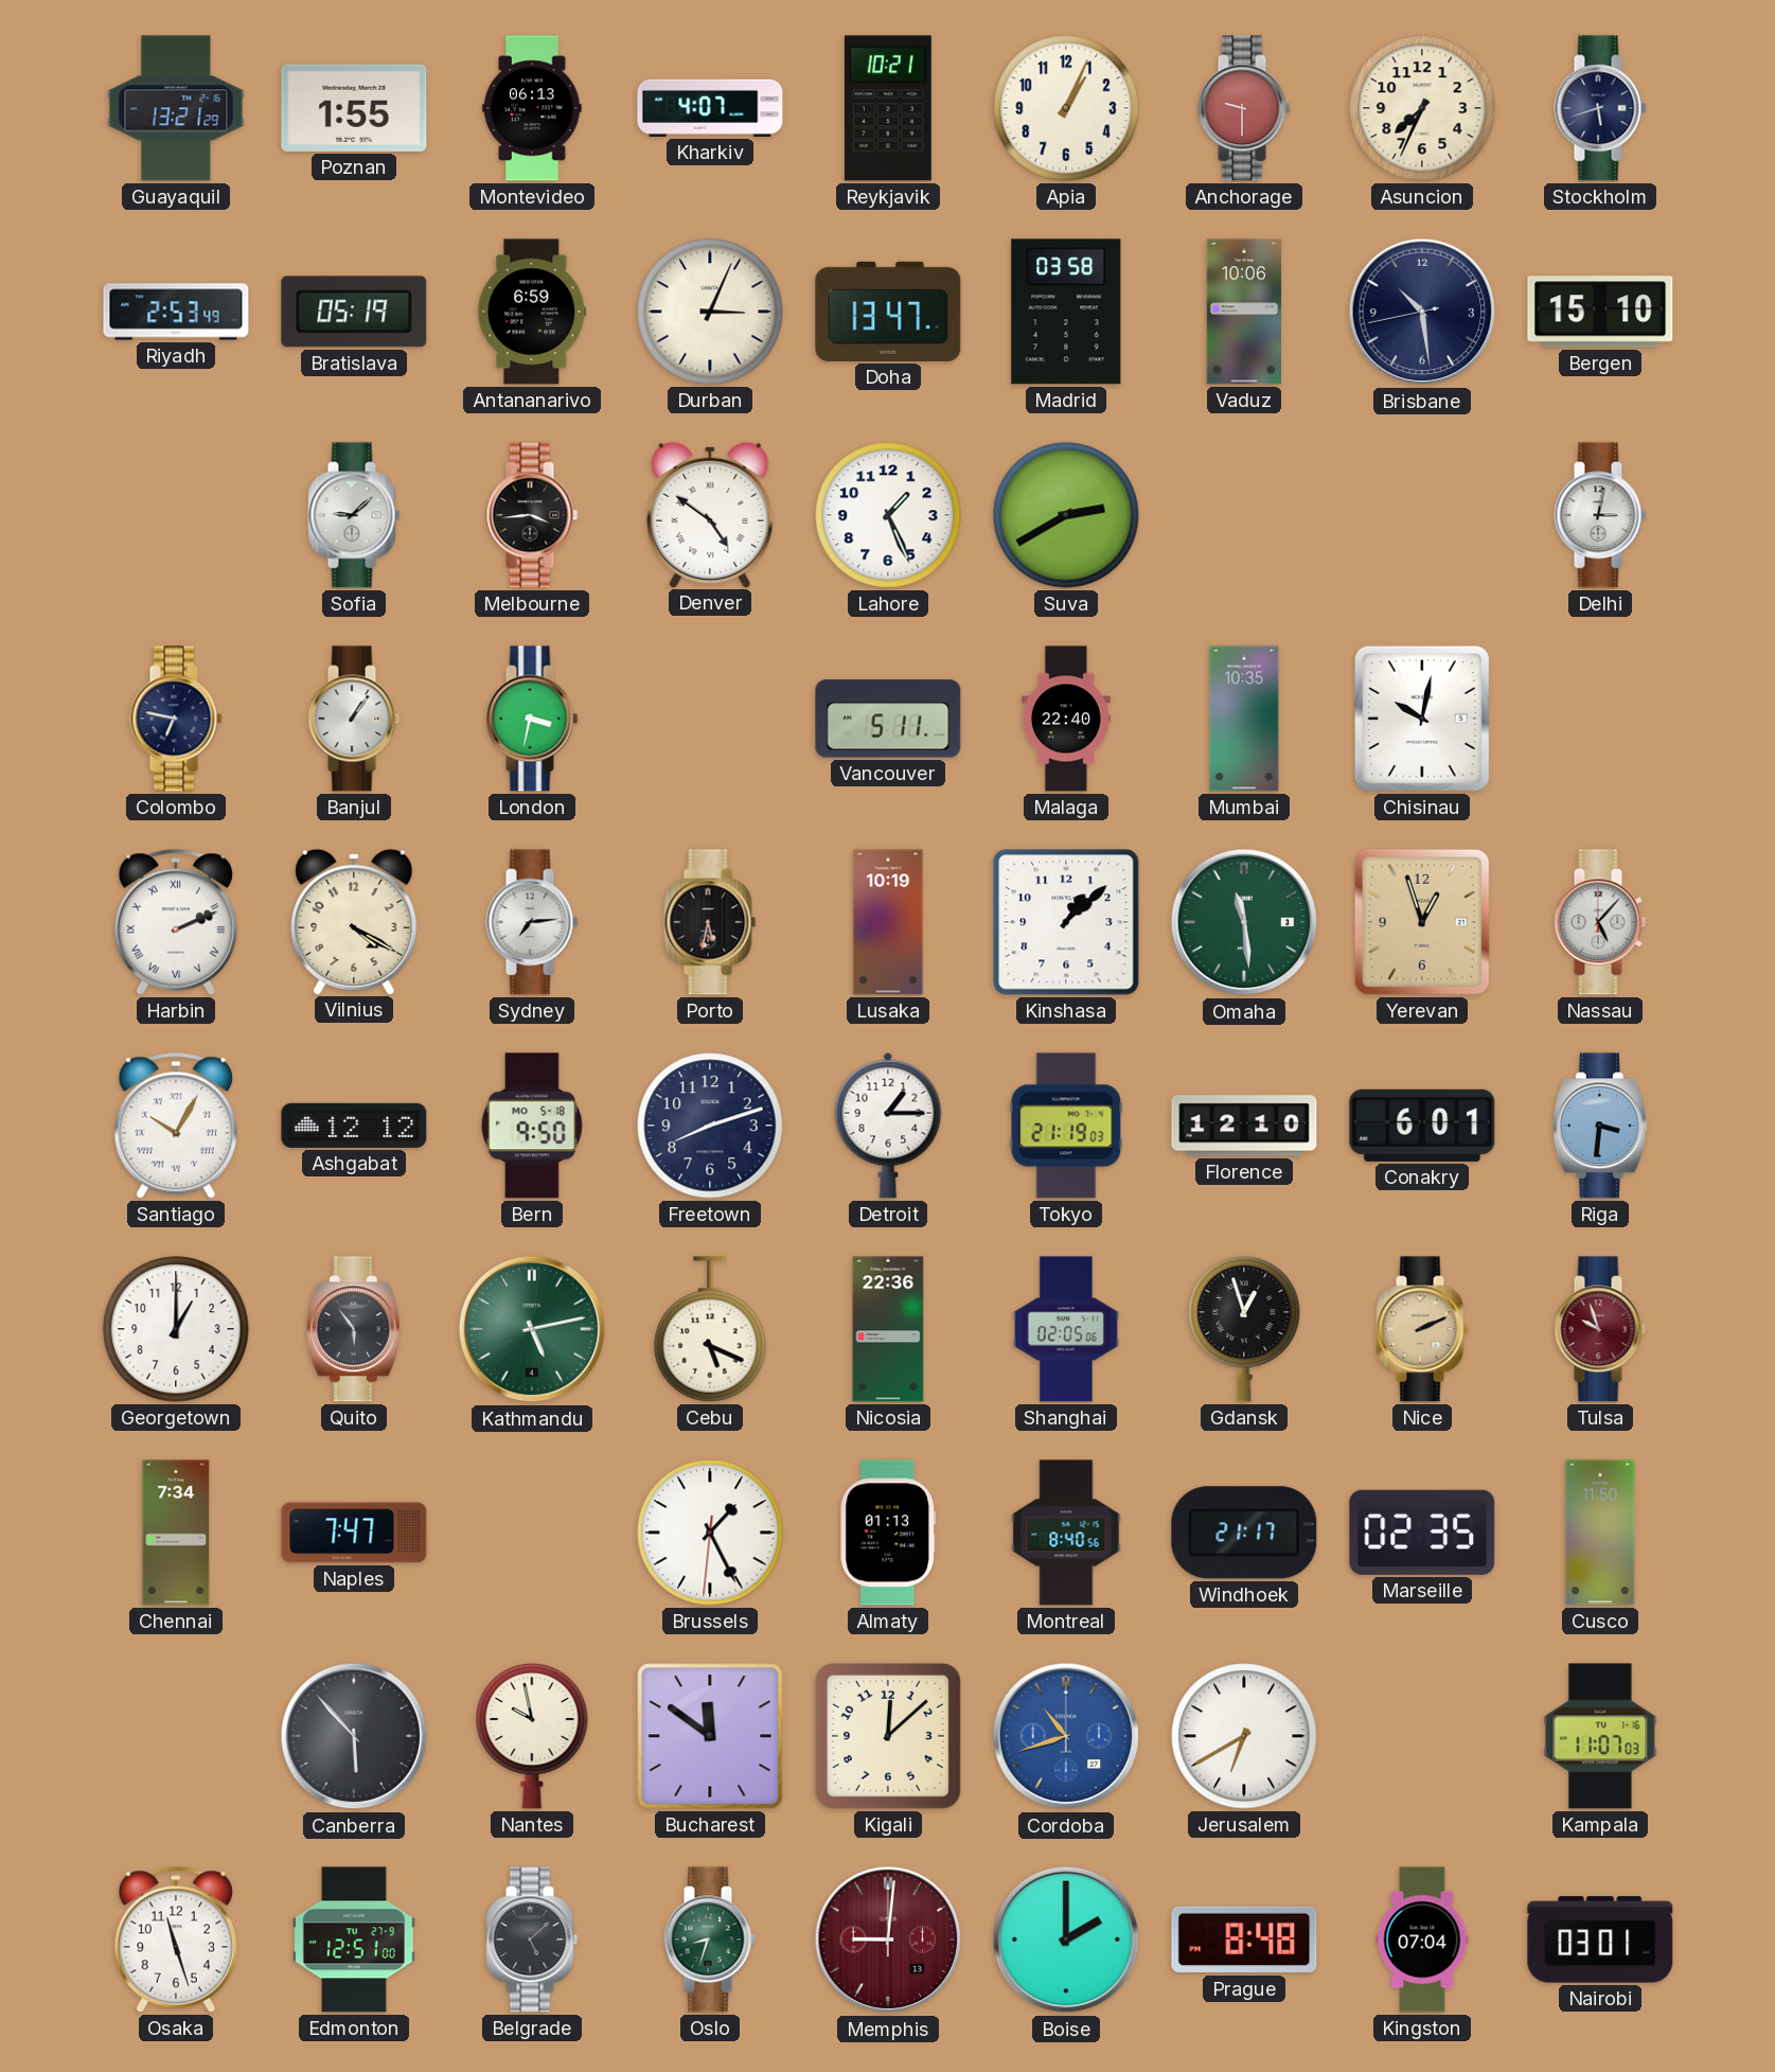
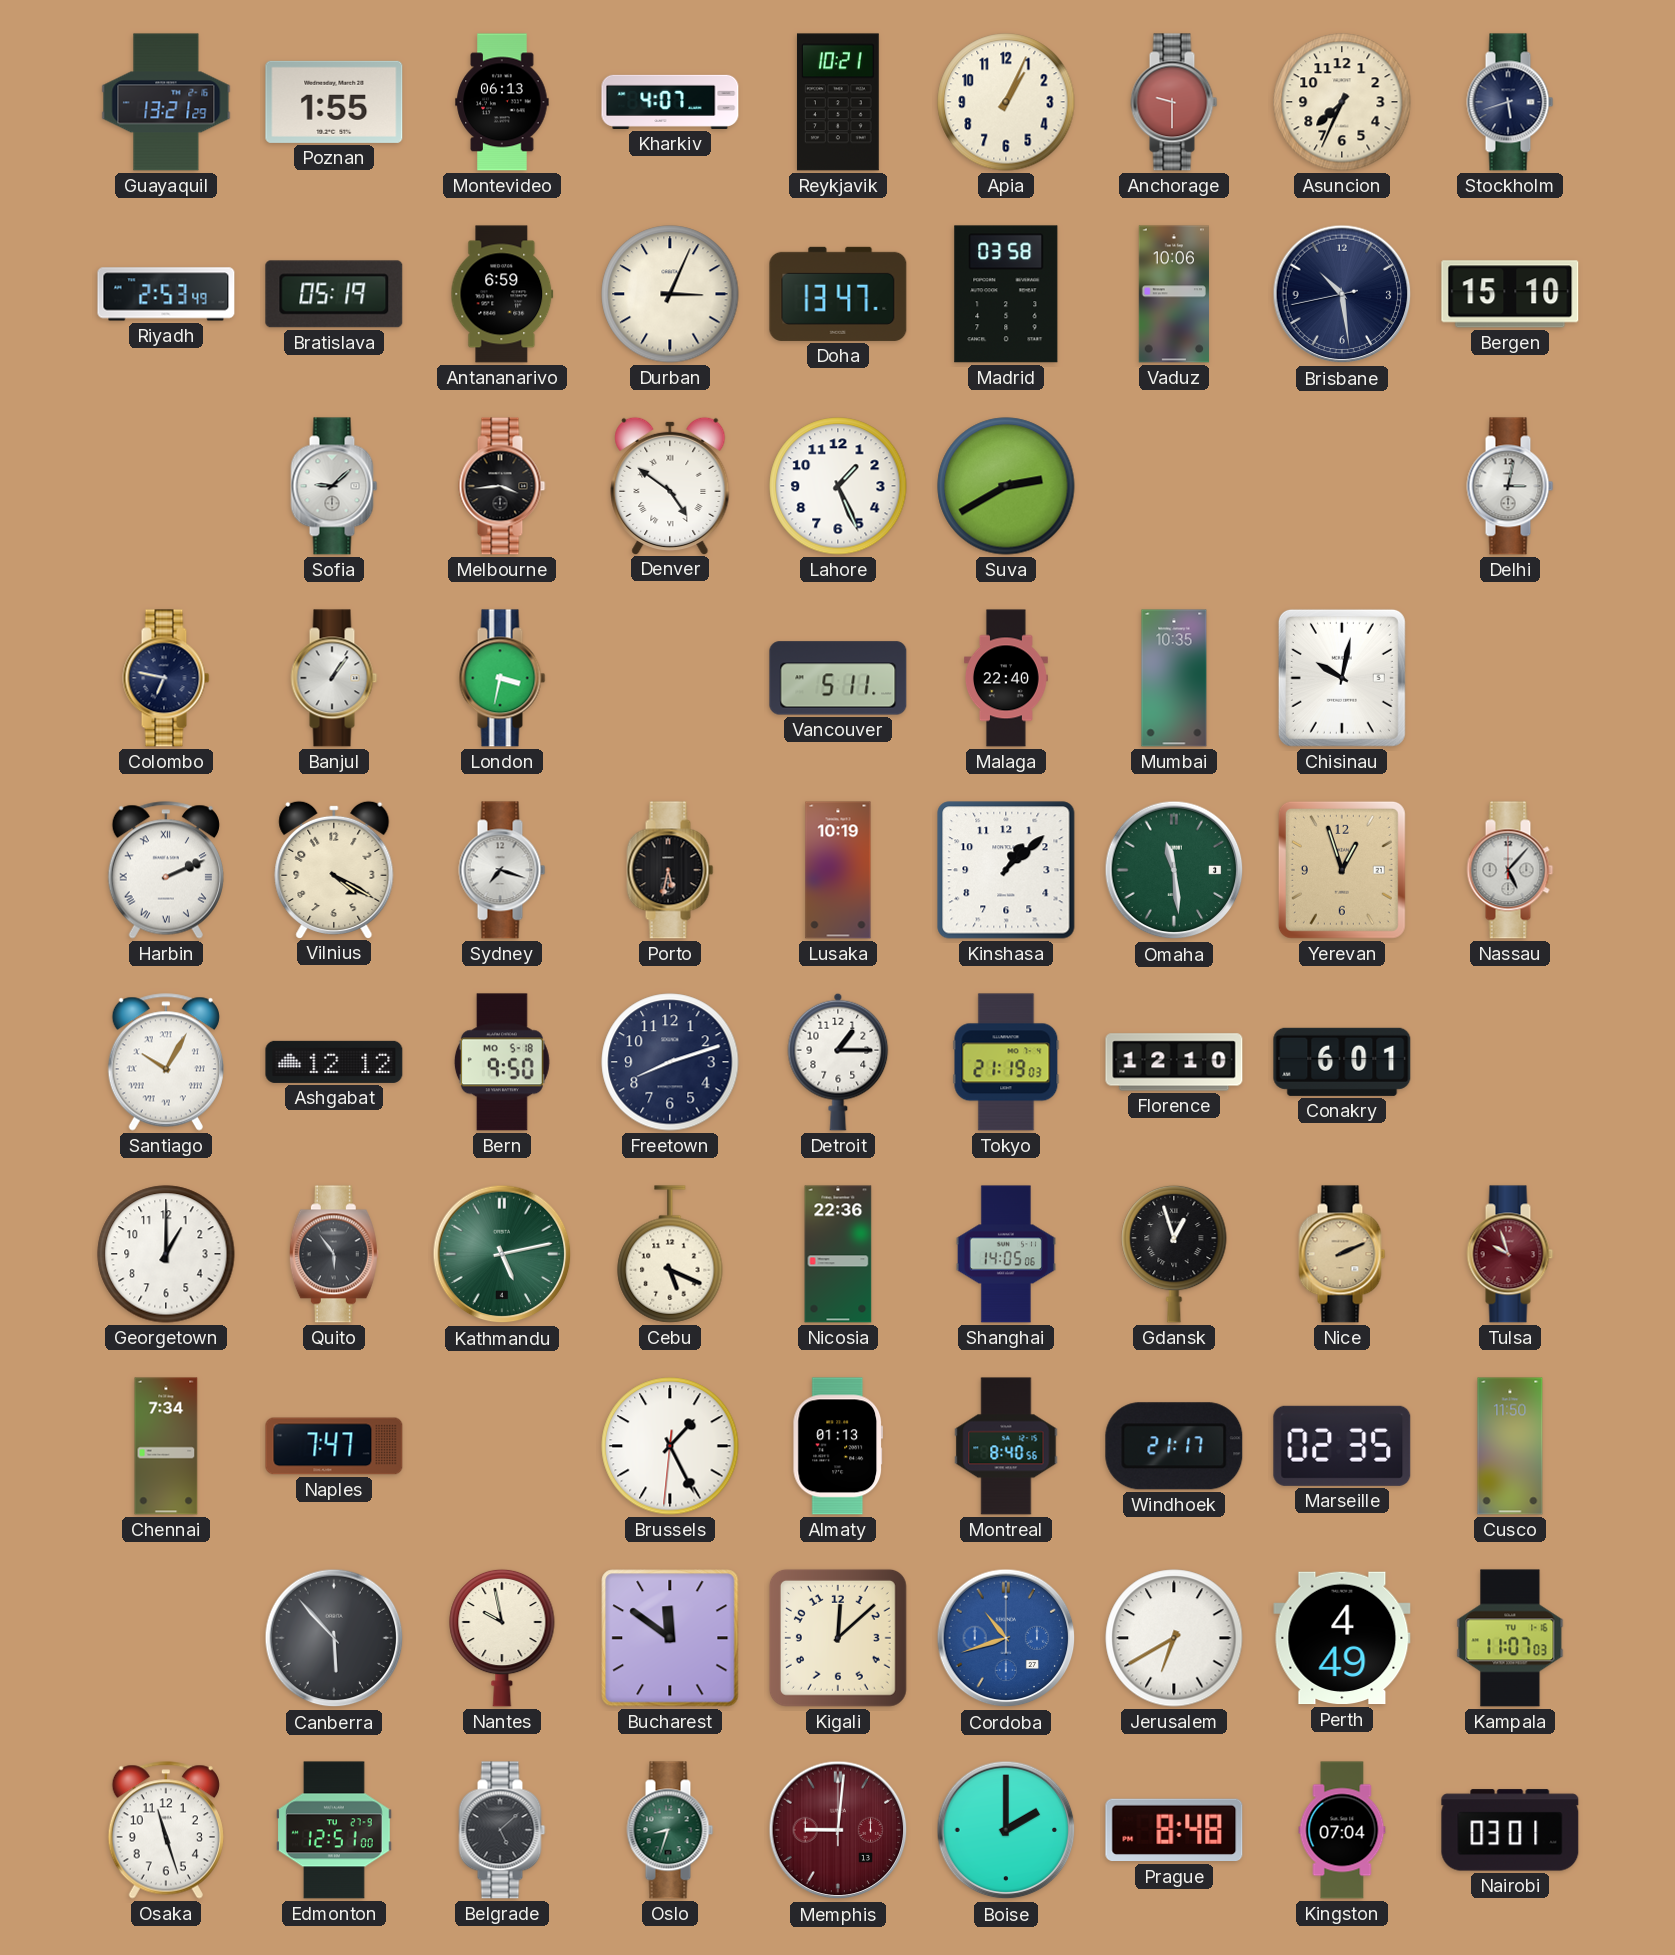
Sydney: 7:14 -> 7:18
Riga: 3:31 -> none
Shanghai: 02:05 -> 14:05
Perth: none -> 4:49
